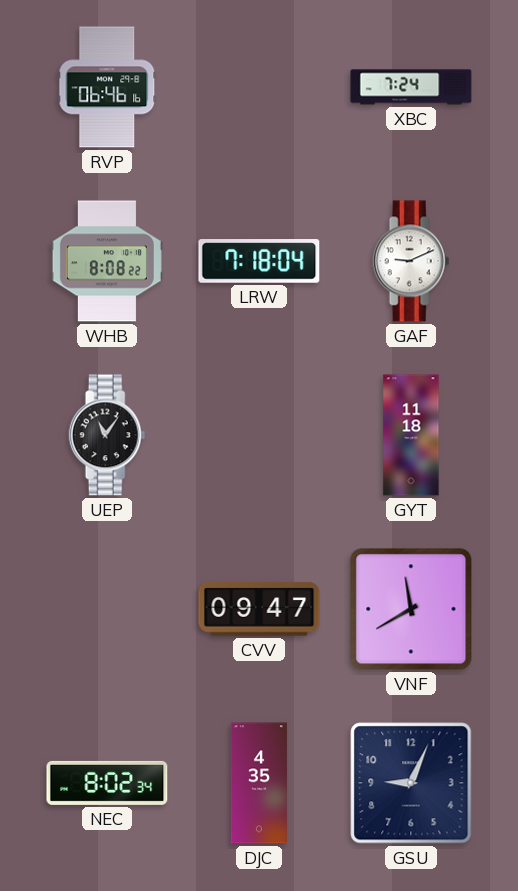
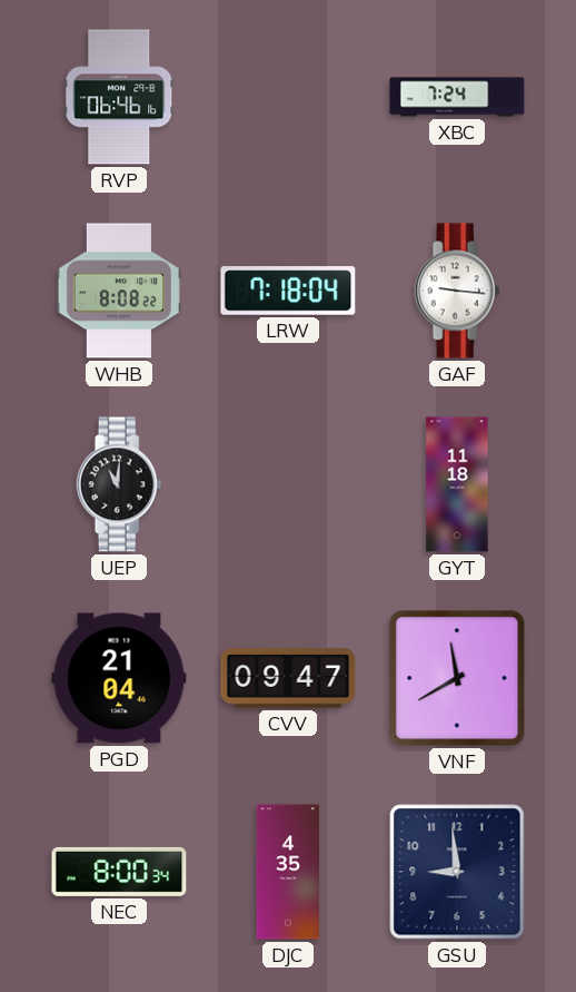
GAF: 9:11 -> 9:16
UEP: 11:06 -> 11:01
PGD: none -> 21:04
NEC: 8:02 -> 8:00
GSU: 9:04 -> 8:59
